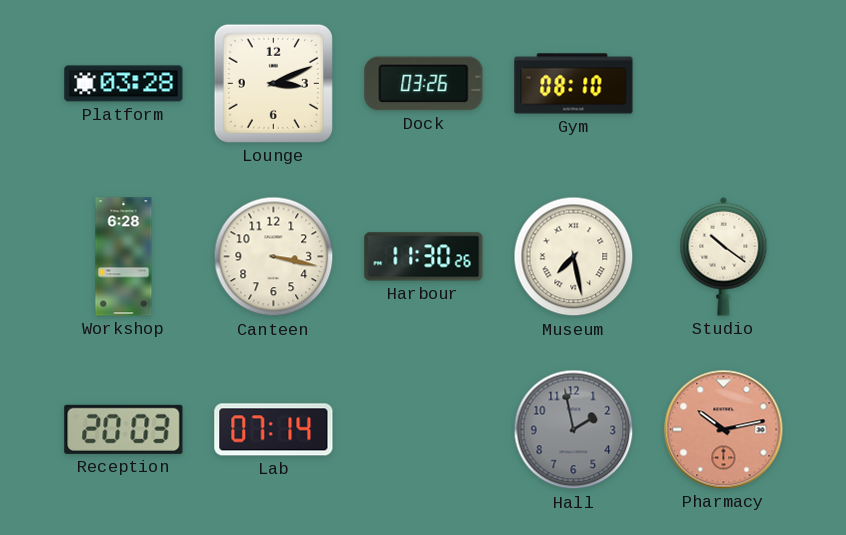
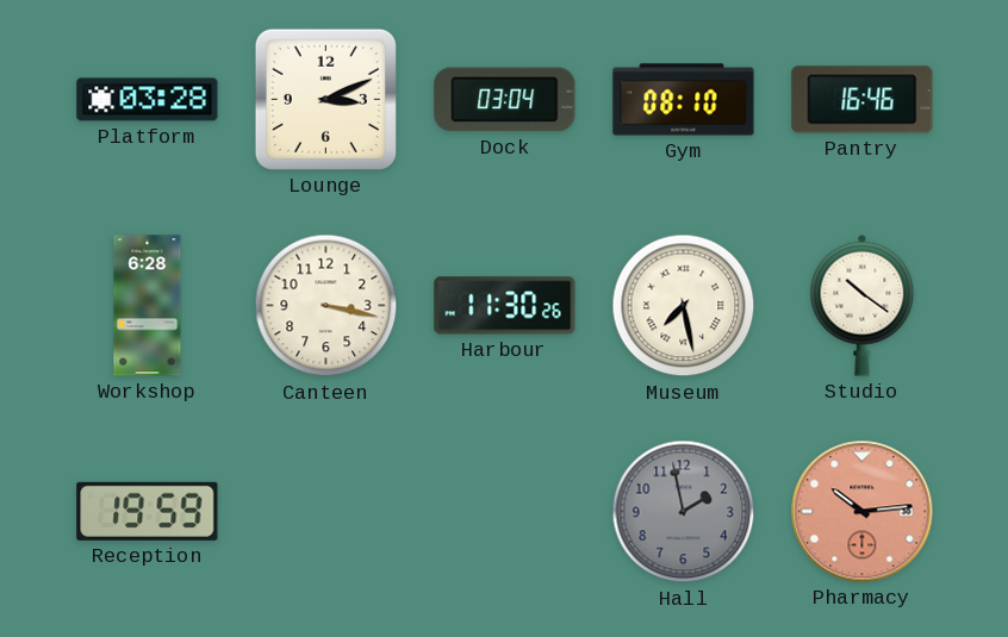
Dock: 03:26 -> 03:04
Pantry: none -> 16:46
Reception: 20:03 -> 19:59
Lab: 07:14 -> none
Pharmacy: 10:13 -> 10:14
